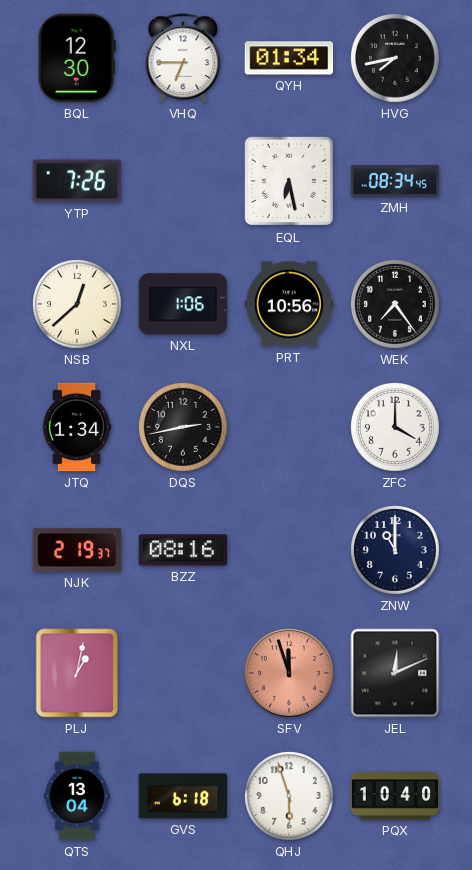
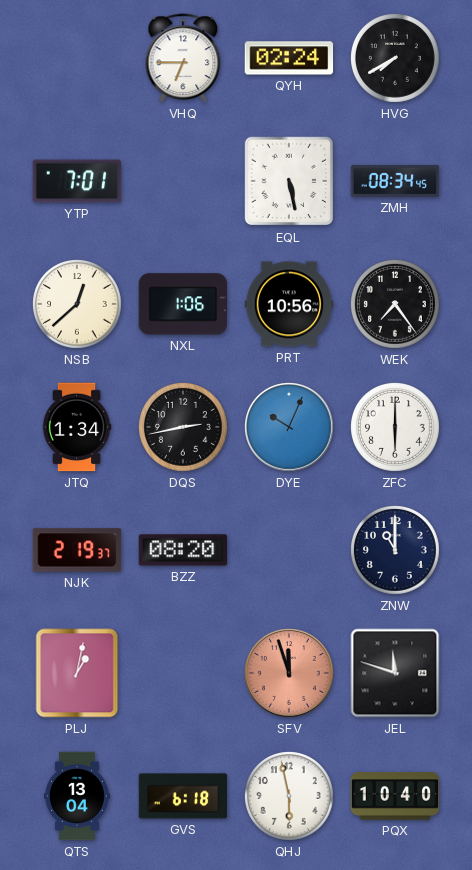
BQL: 12:30 -> none
QYH: 01:34 -> 02:24
HVG: 7:43 -> 7:40
YTP: 7:26 -> 7:01
EQL: 6:28 -> 5:28
DYE: none -> 10:04
ZFC: 4:00 -> 6:00
BZZ: 08:16 -> 08:20
JEL: 12:11 -> 11:48
QHJ: 5:57 -> 5:58
